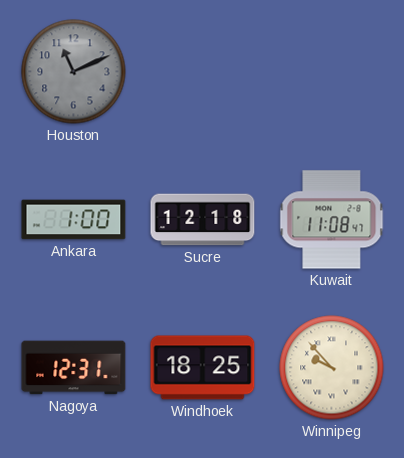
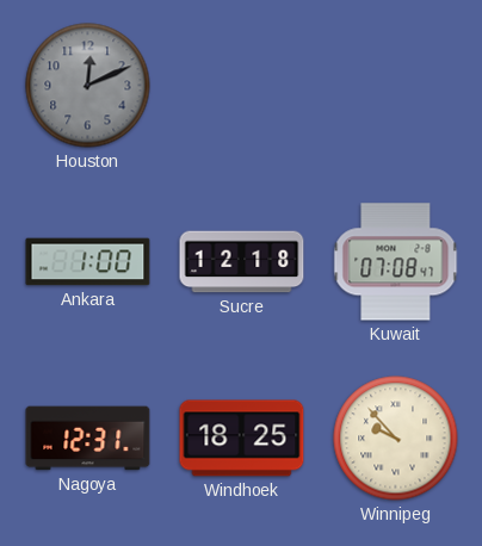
Houston: 11:11 -> 12:11
Kuwait: 11:08 -> 07:08
